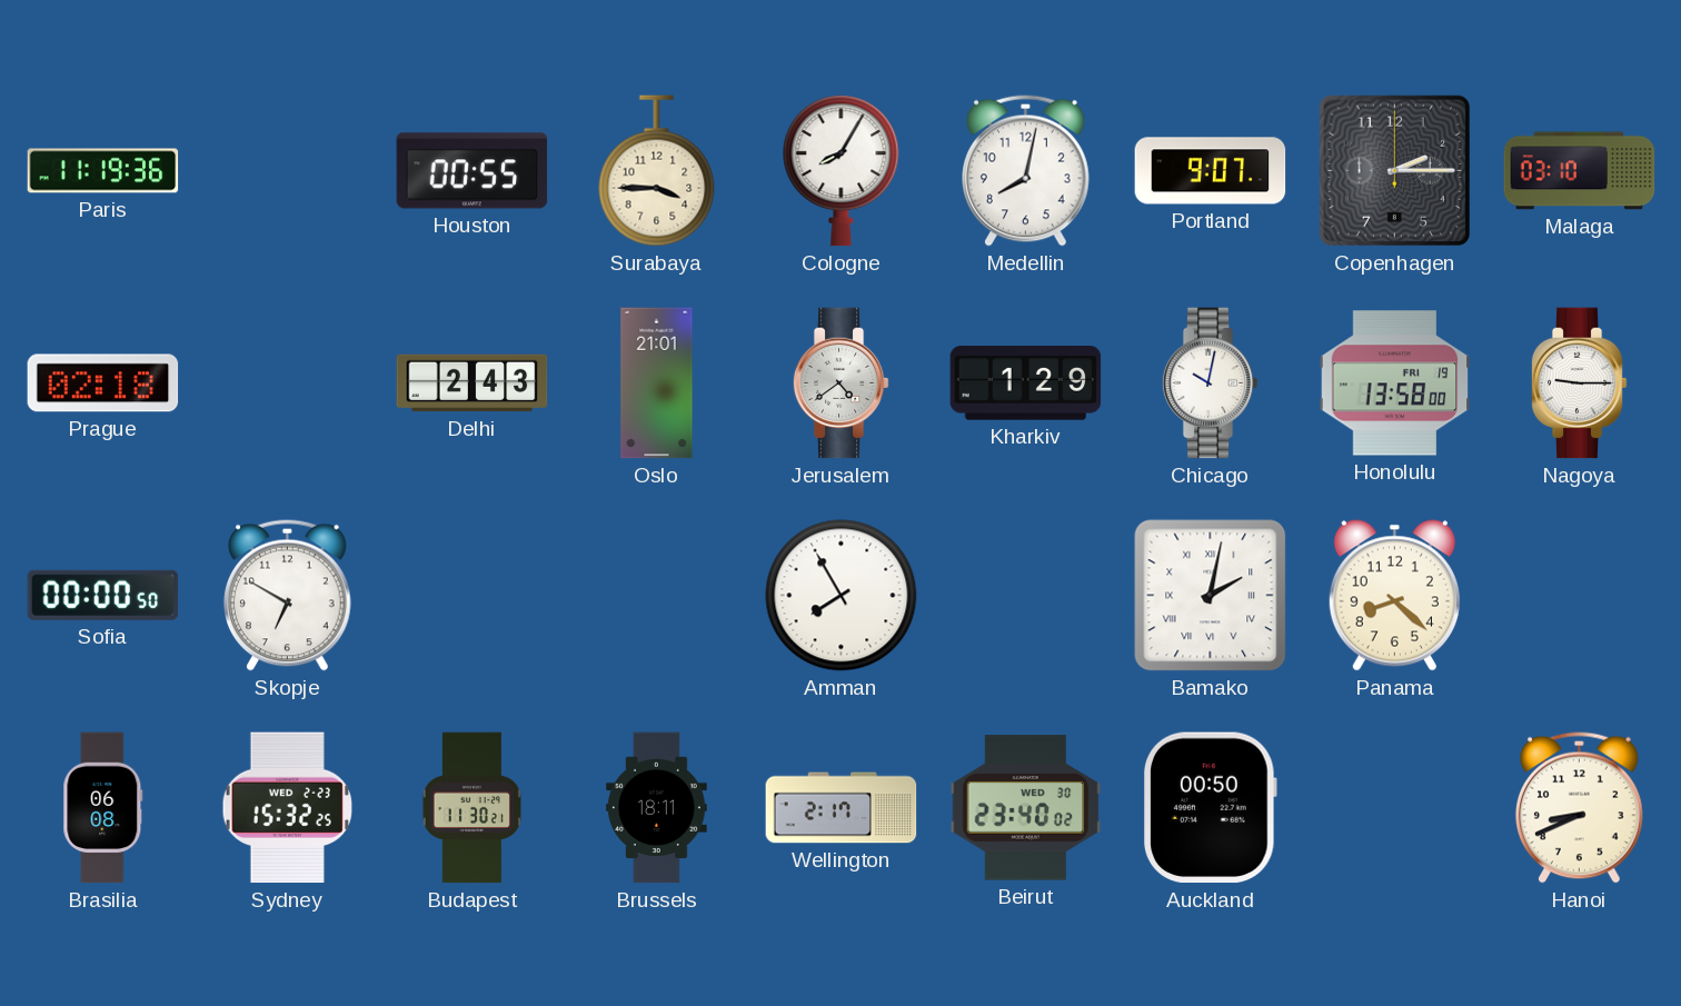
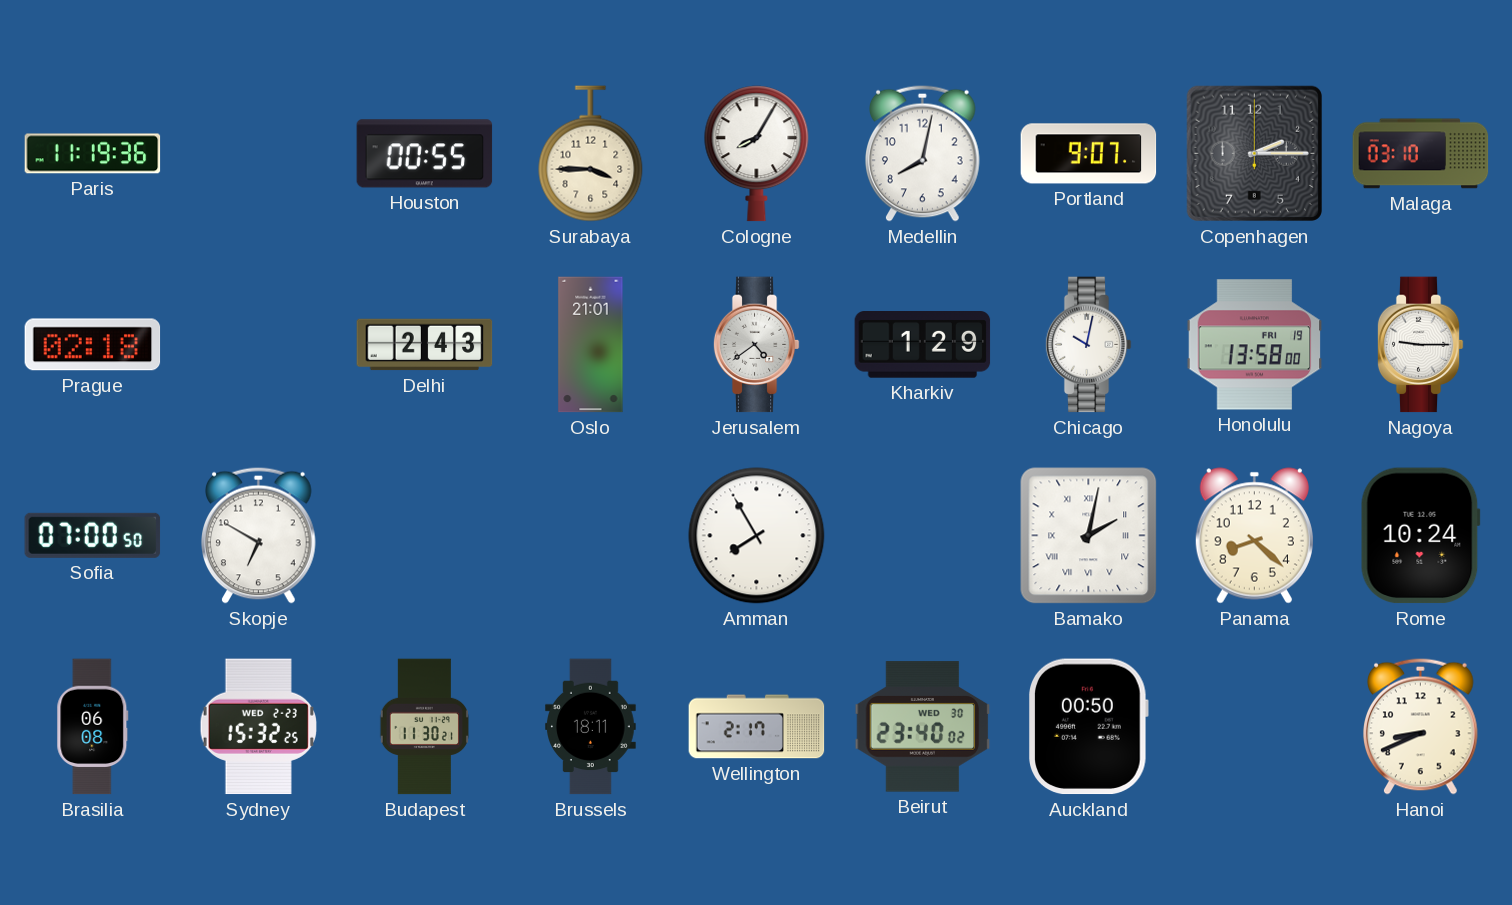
Sofia: 00:00 -> 07:00
Rome: none -> 10:24
